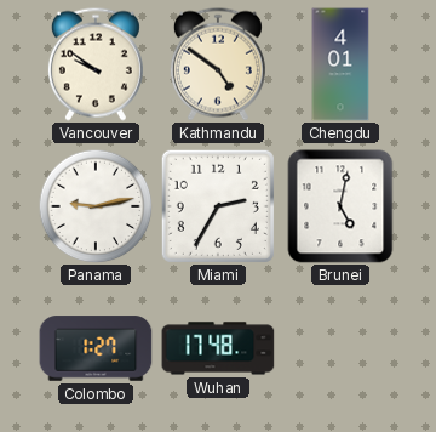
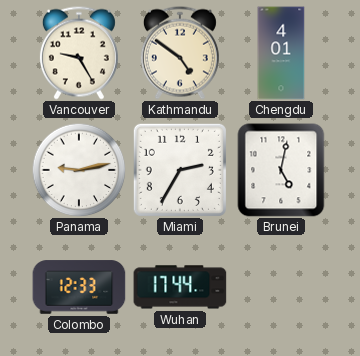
Vancouver: 9:51 -> 9:25
Colombo: 1:27 -> 12:33
Wuhan: 17:48 -> 17:44
